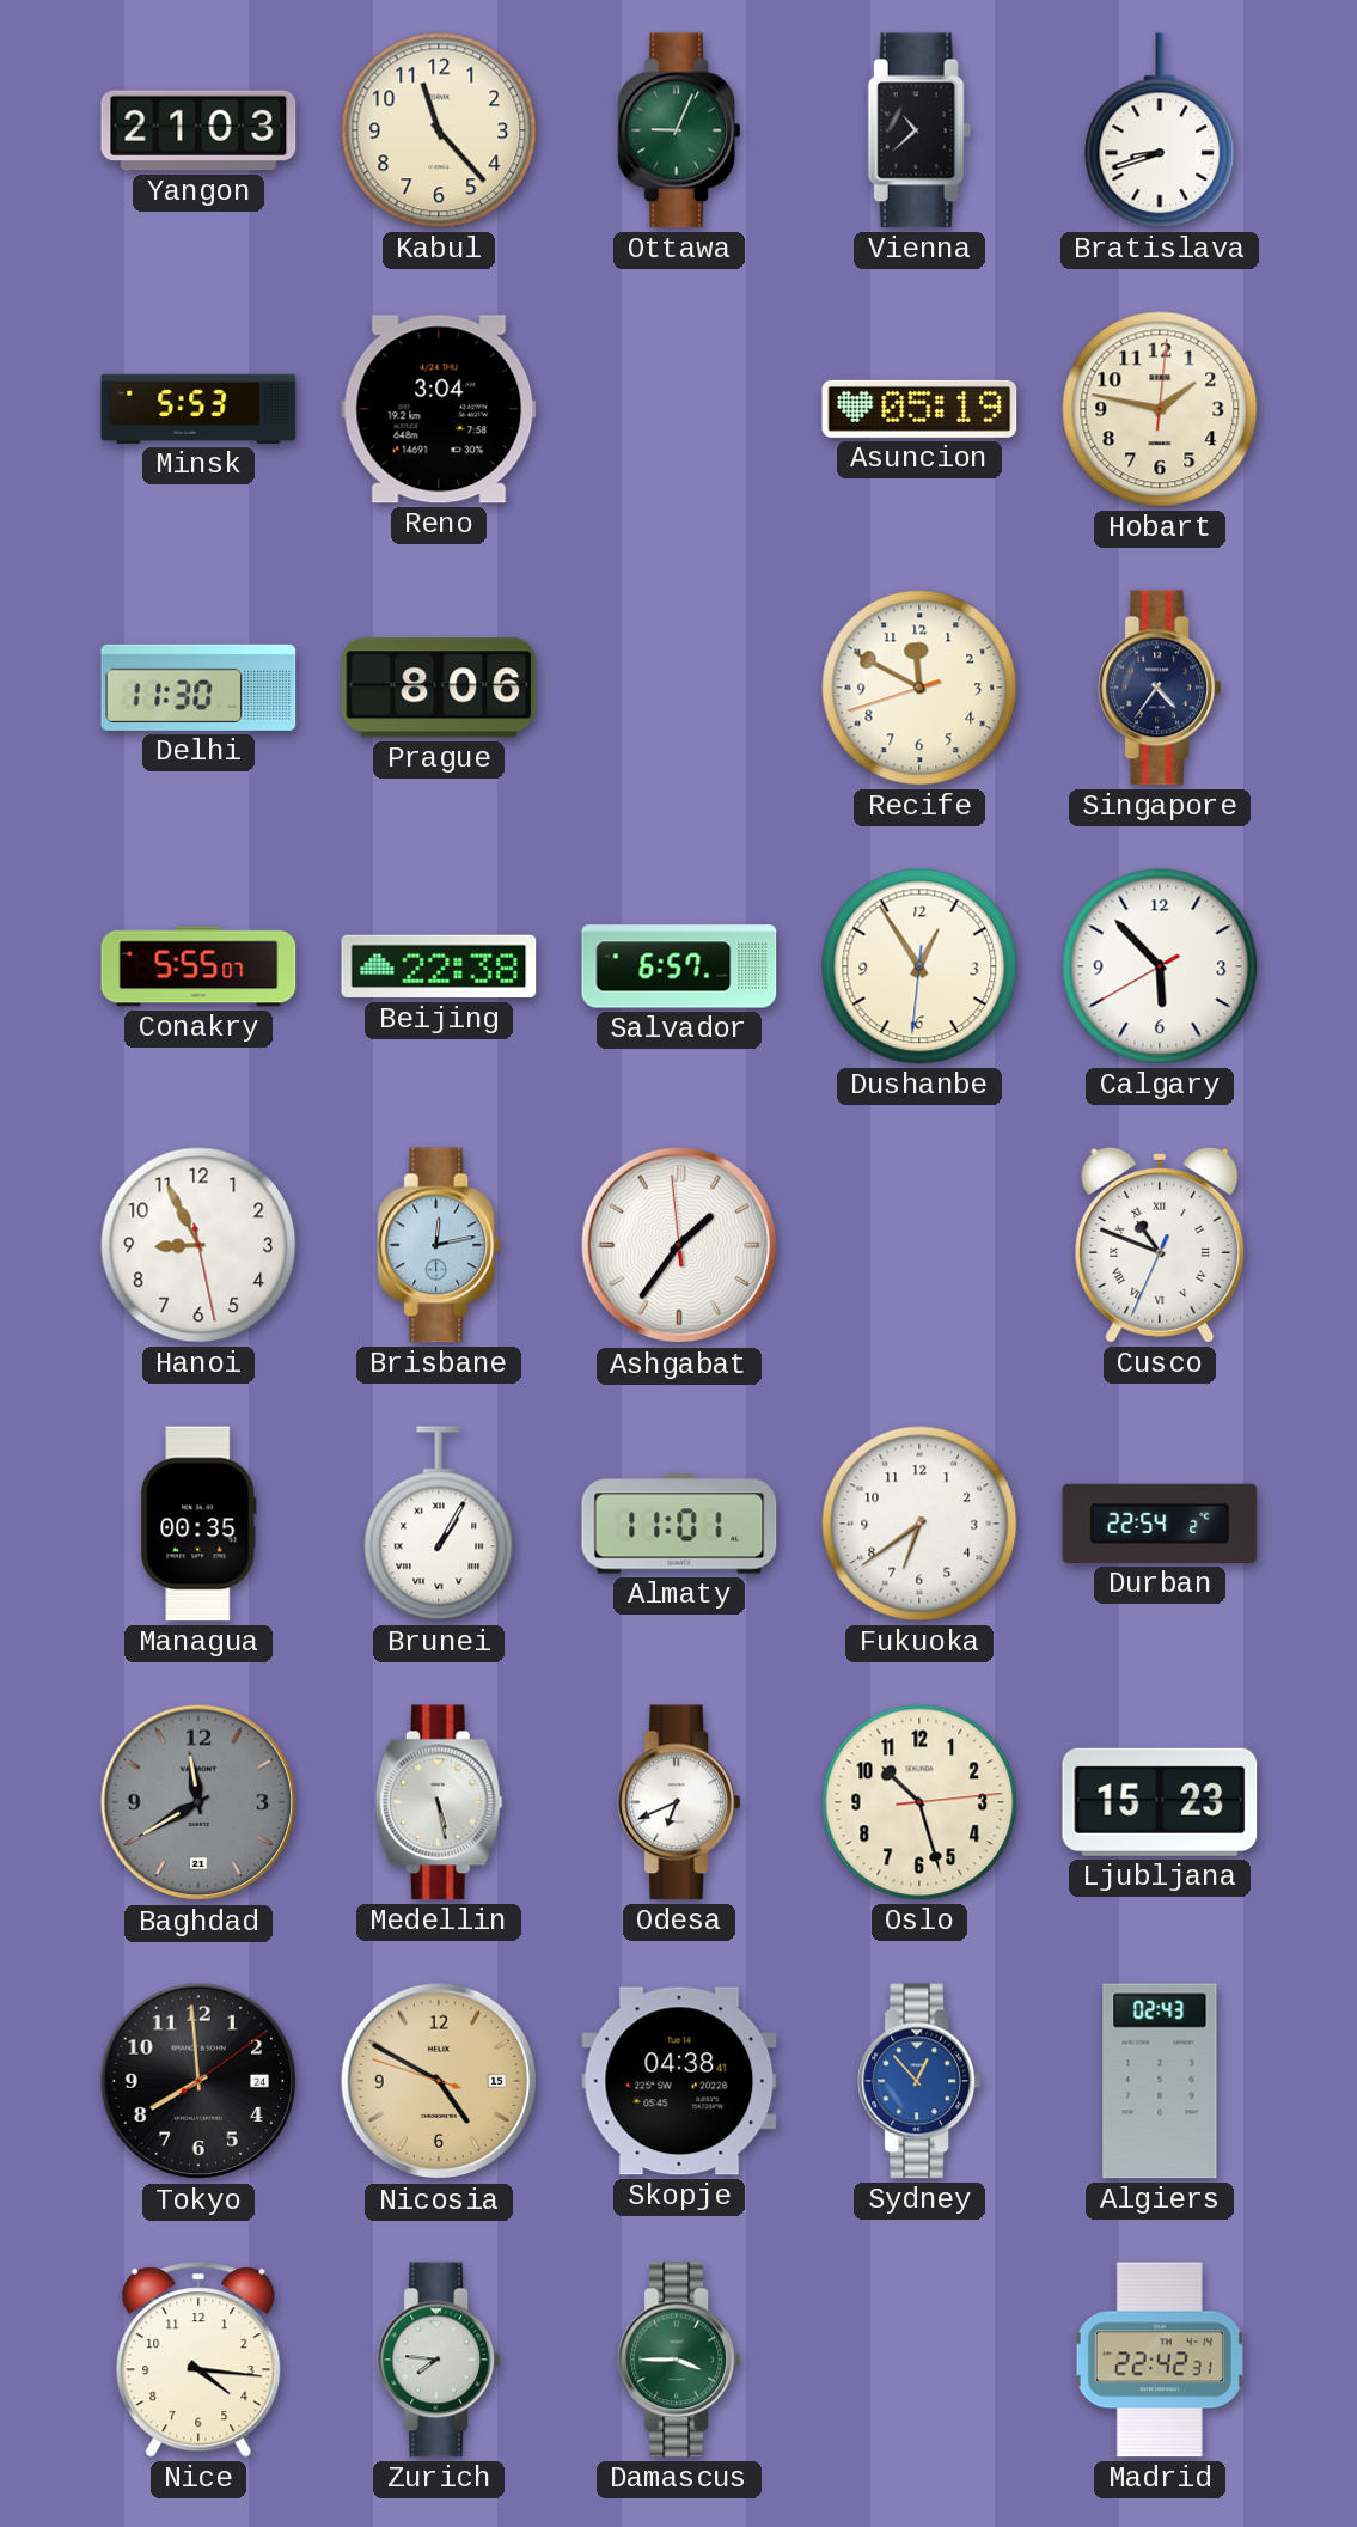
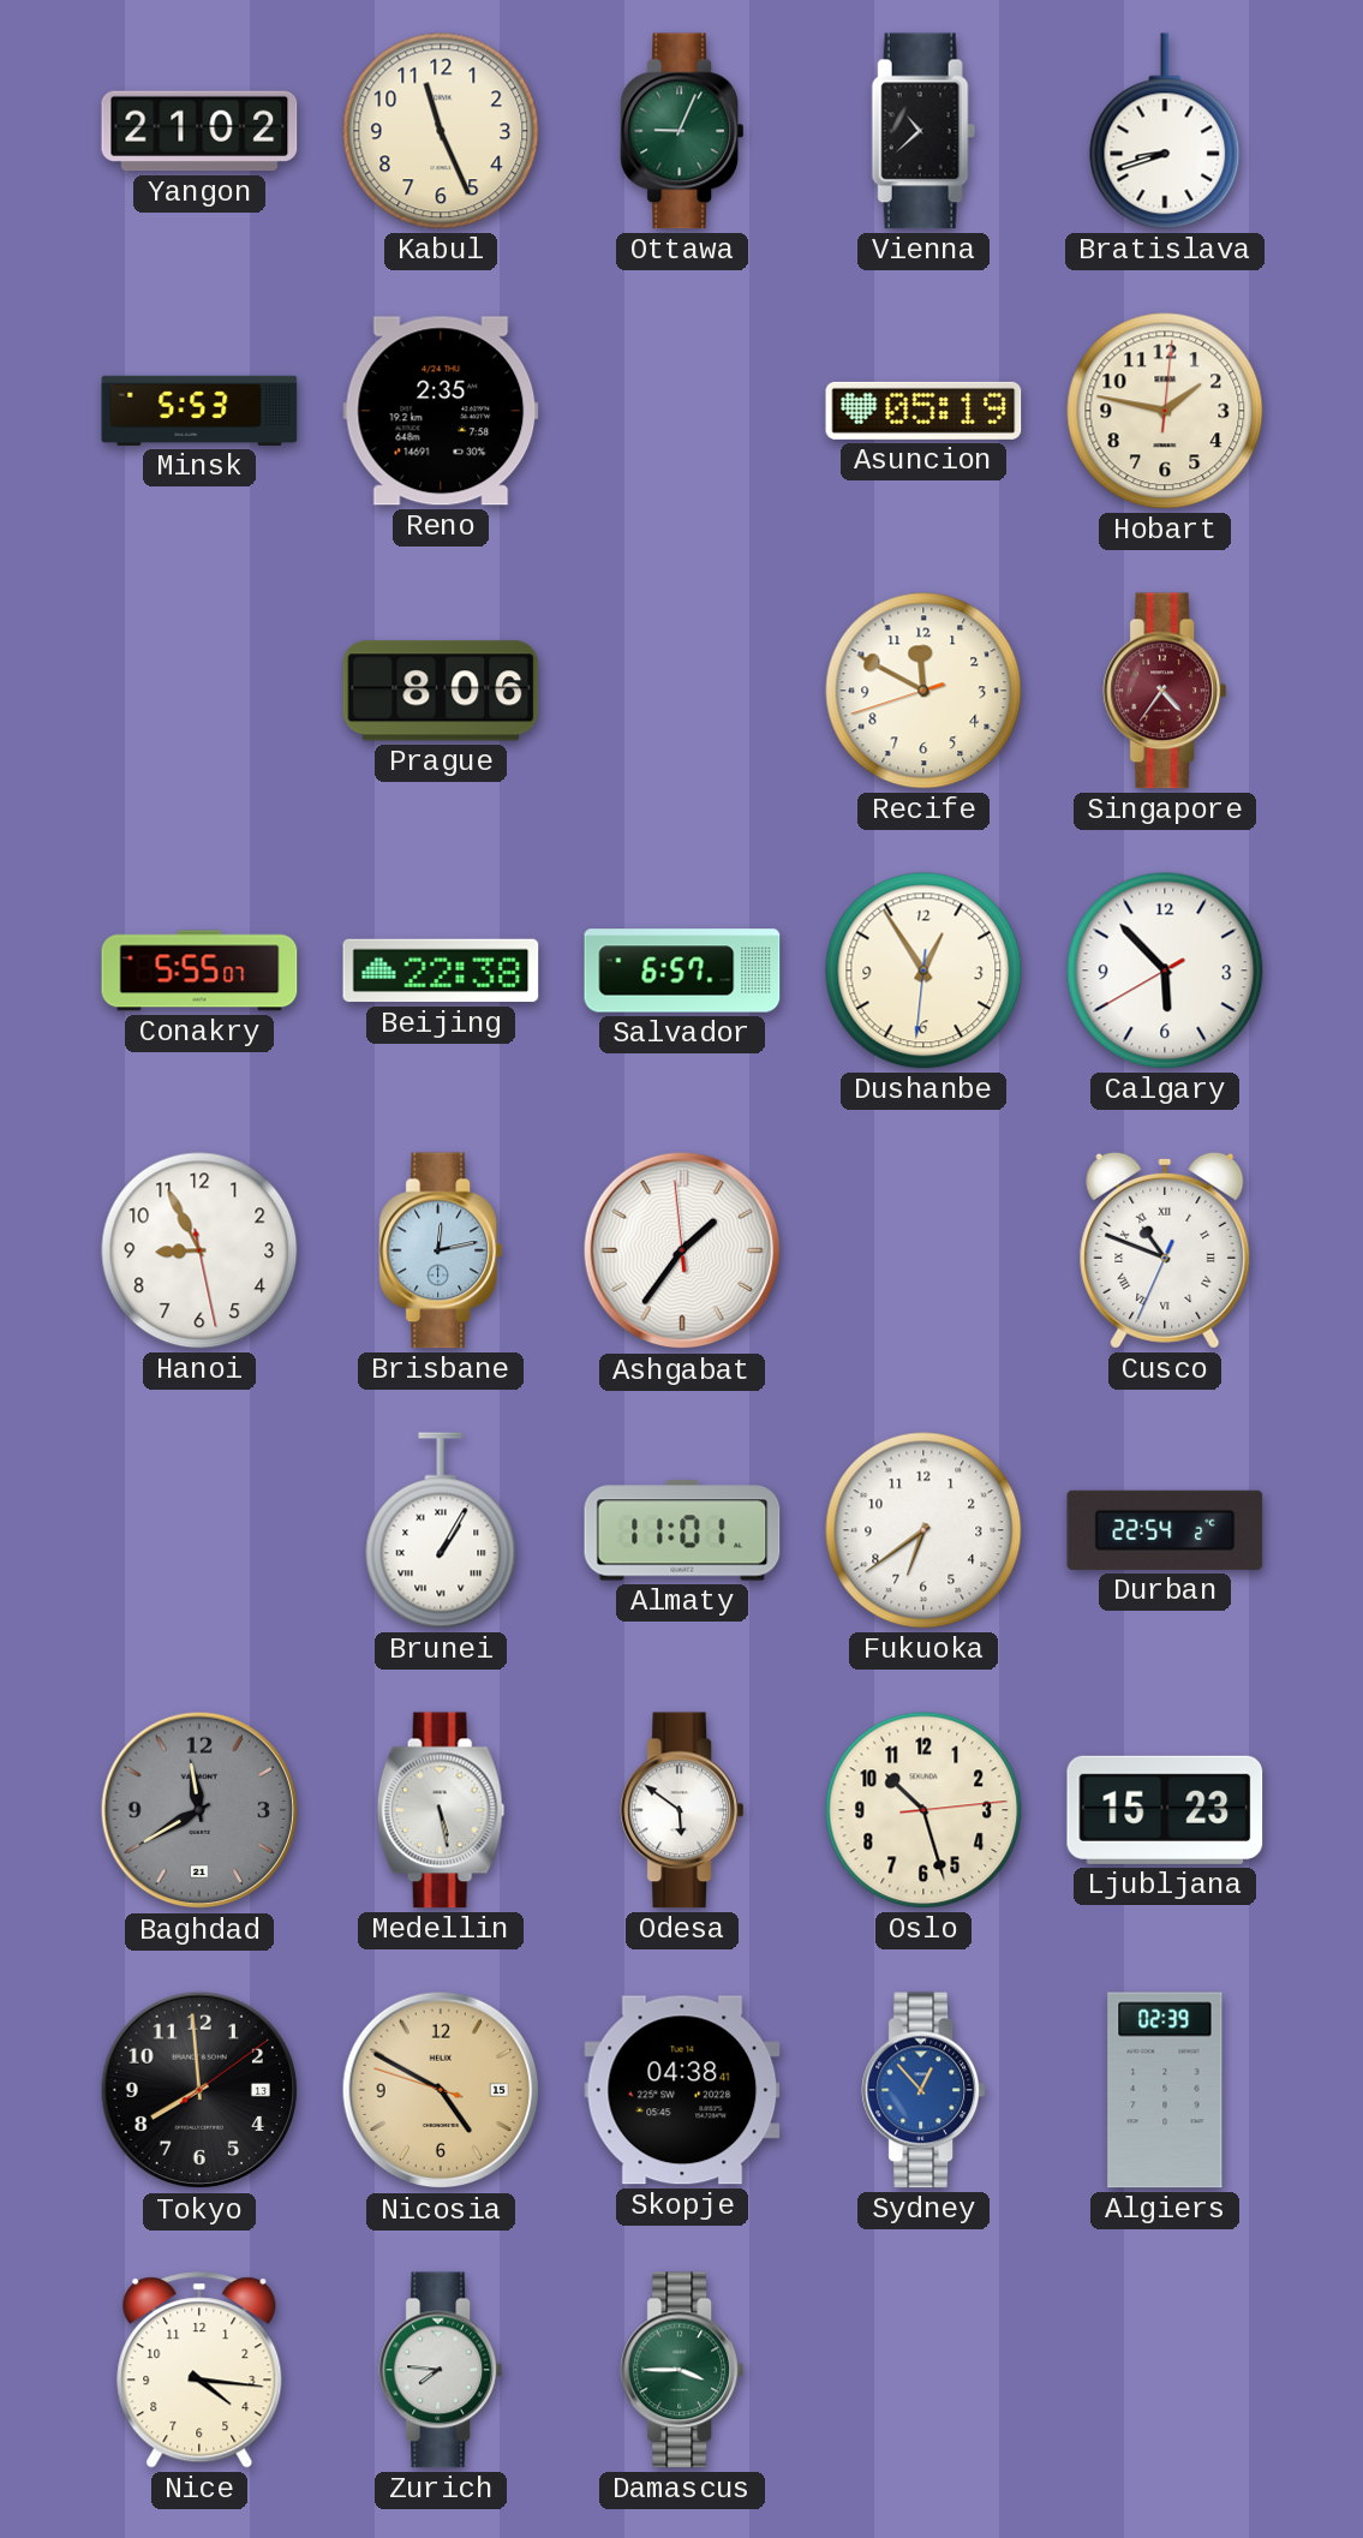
Yangon: 21:03 -> 21:02
Kabul: 11:23 -> 11:26
Reno: 3:04 -> 2:35
Delhi: 11:30 -> none
Singapore dial: navy -> burgundy
Managua: 00:35 -> none
Odesa: 6:41 -> 5:51
Tokyo date: 24 -> 13
Algiers: 02:43 -> 02:39
Madrid: 22:42 -> none
